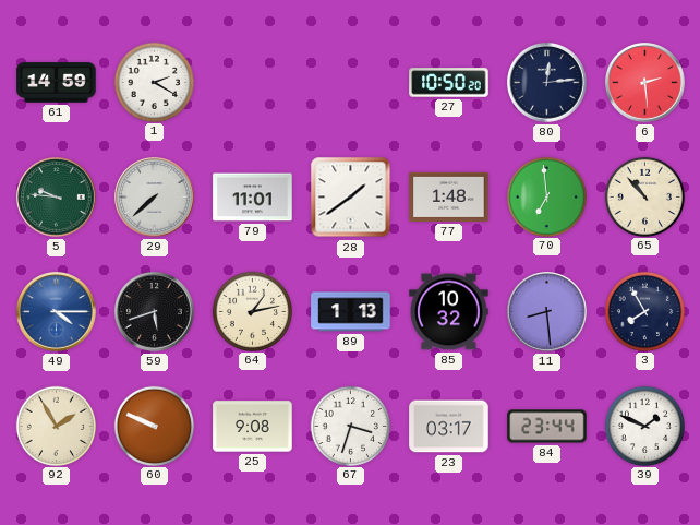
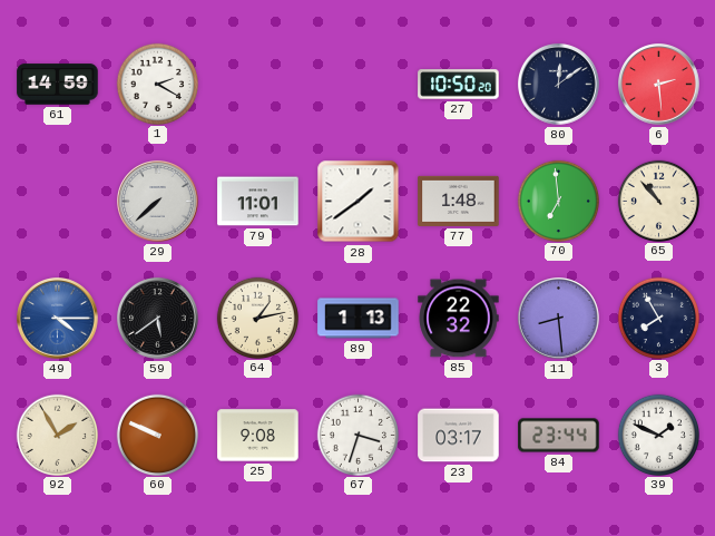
80: 12:14 -> 12:09
5: 9:46 -> none
59: 5:42 -> 5:39
85: 10:32 -> 22:32
